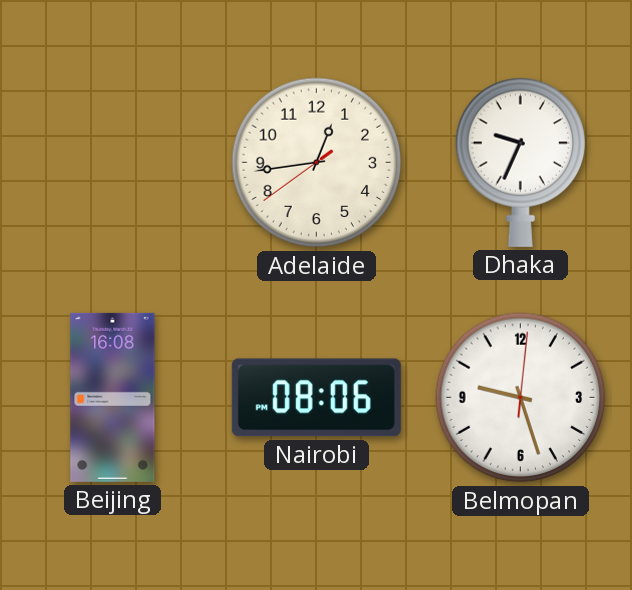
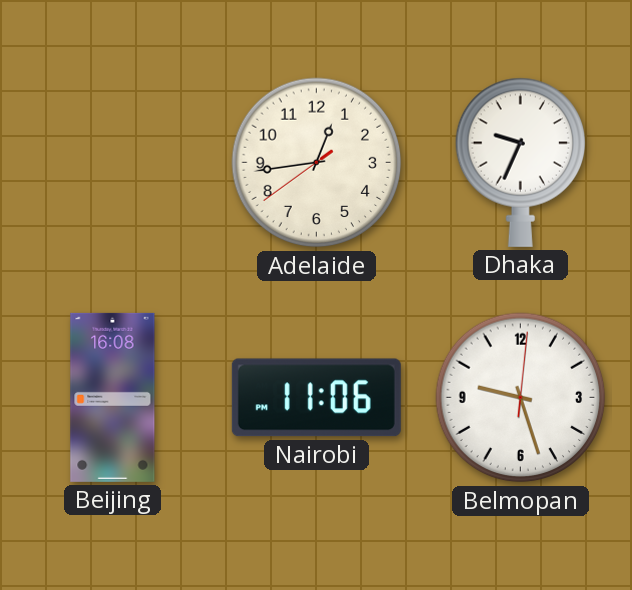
Nairobi: 08:06 -> 11:06
